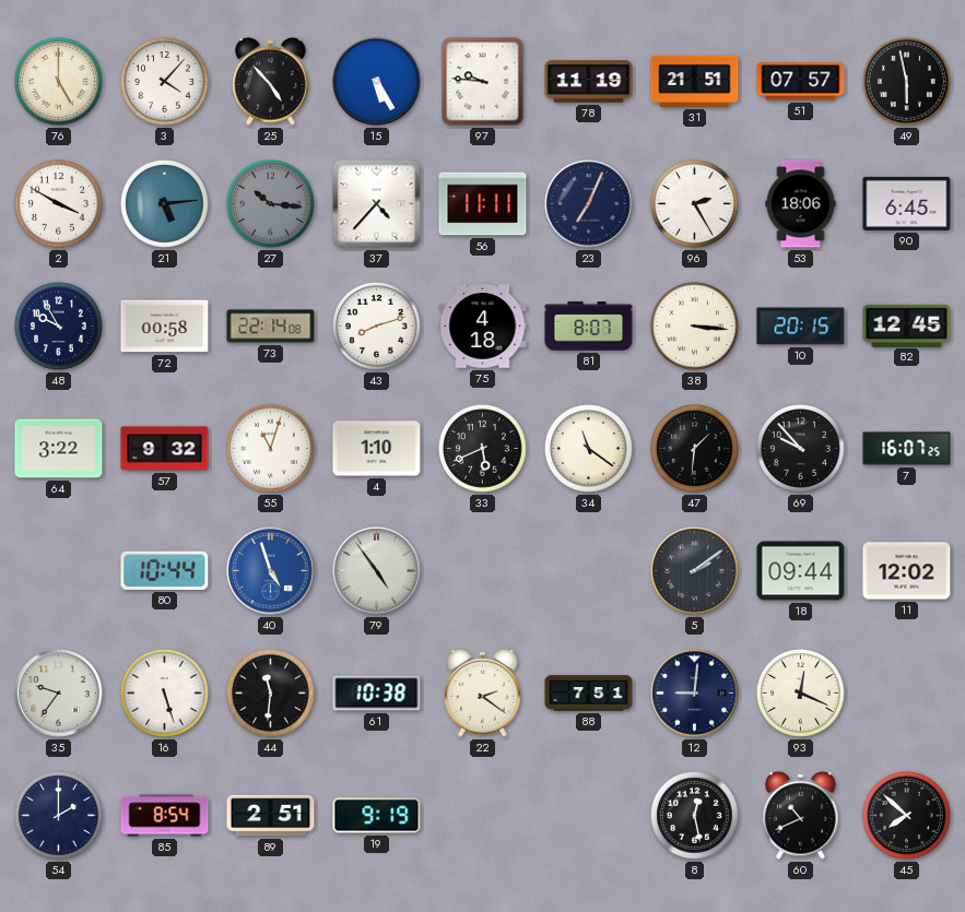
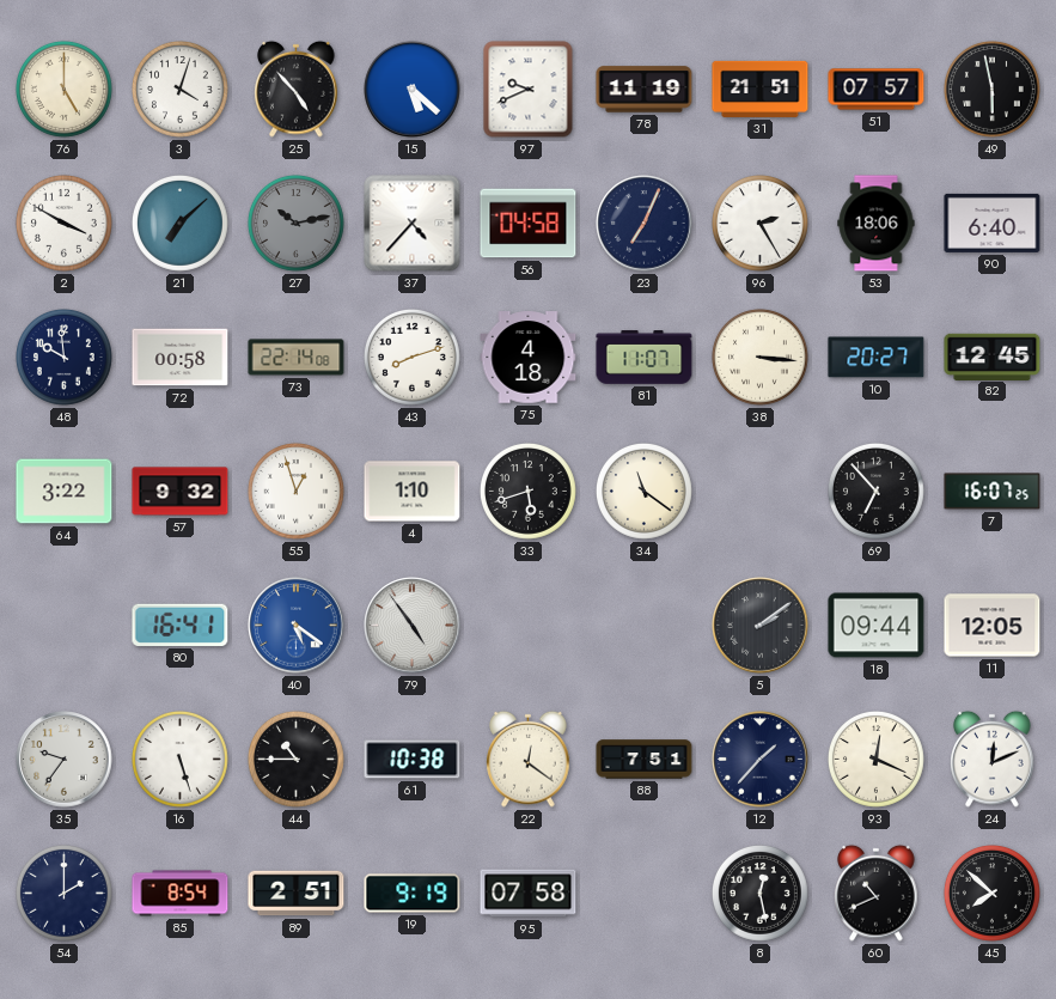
3: 4:07 -> 4:03
15: 5:25 -> 5:22
97: 9:46 -> 9:41
21: 5:14 -> 7:08
27: 10:16 -> 10:13
56: 11:11 -> 04:58
90: 6:45 -> 6:40
48: 9:55 -> 9:59
81: 8:07 -> 11:07
10: 20:15 -> 20:27
55: 11:03 -> 12:57
33: 5:41 -> 5:42
47: 1:31 -> none
69: 9:53 -> 6:53
80: 10:44 -> 16:41
40: 4:57 -> 5:21
11: 12:02 -> 12:05
44: 11:31 -> 10:45
22: 2:21 -> 12:21
12: 9:01 -> 1:37
24: none -> 12:11
95: none -> 07:58
